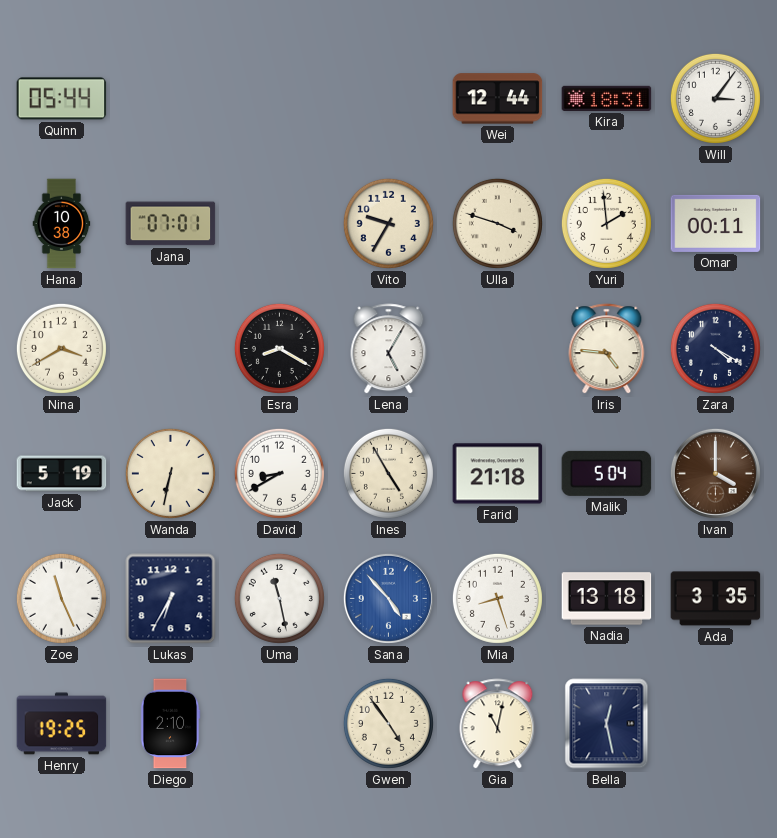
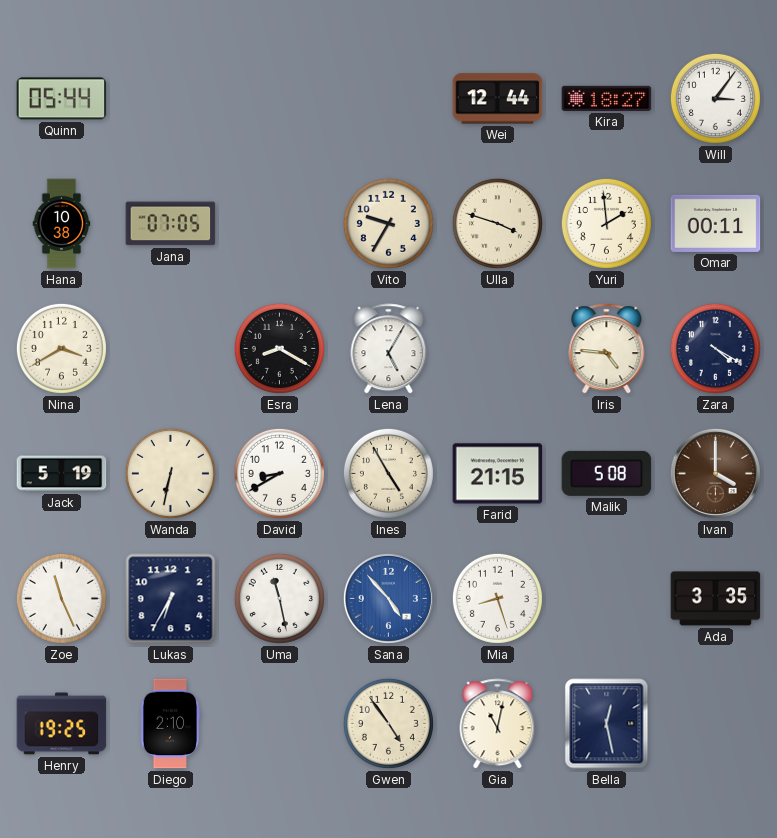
Kira: 18:31 -> 18:27
Jana: 07:01 -> 07:05
Farid: 21:18 -> 21:15
Malik: 5:04 -> 5:08
Nadia: 13:18 -> none
